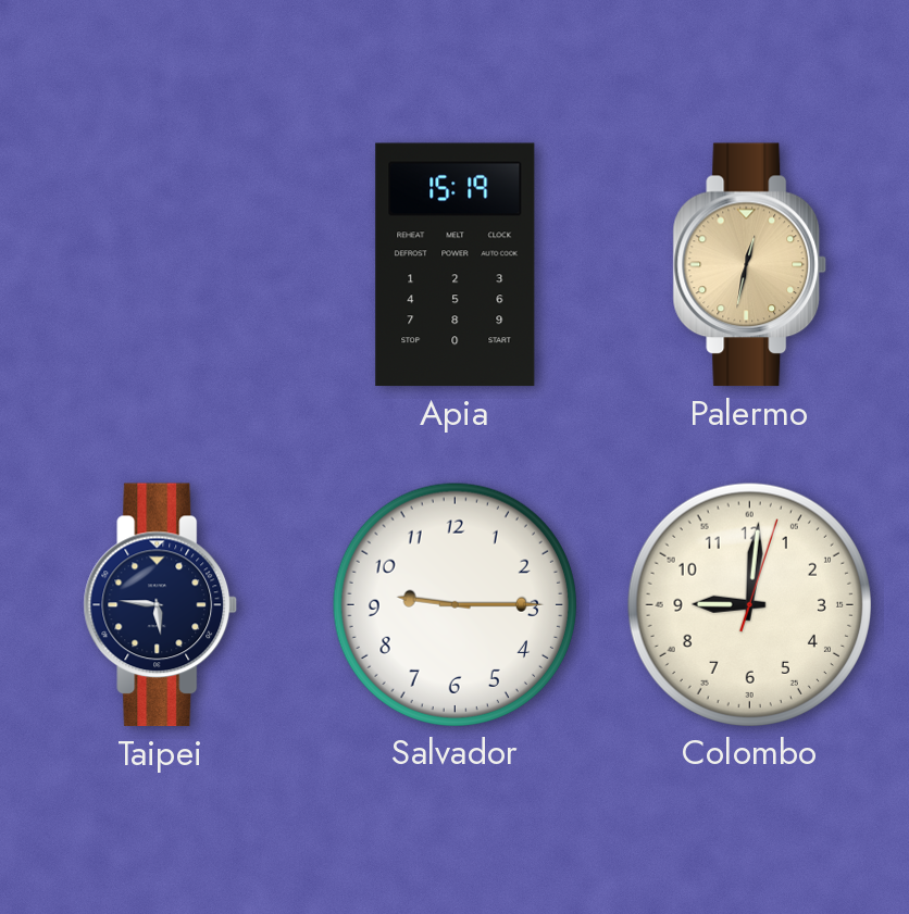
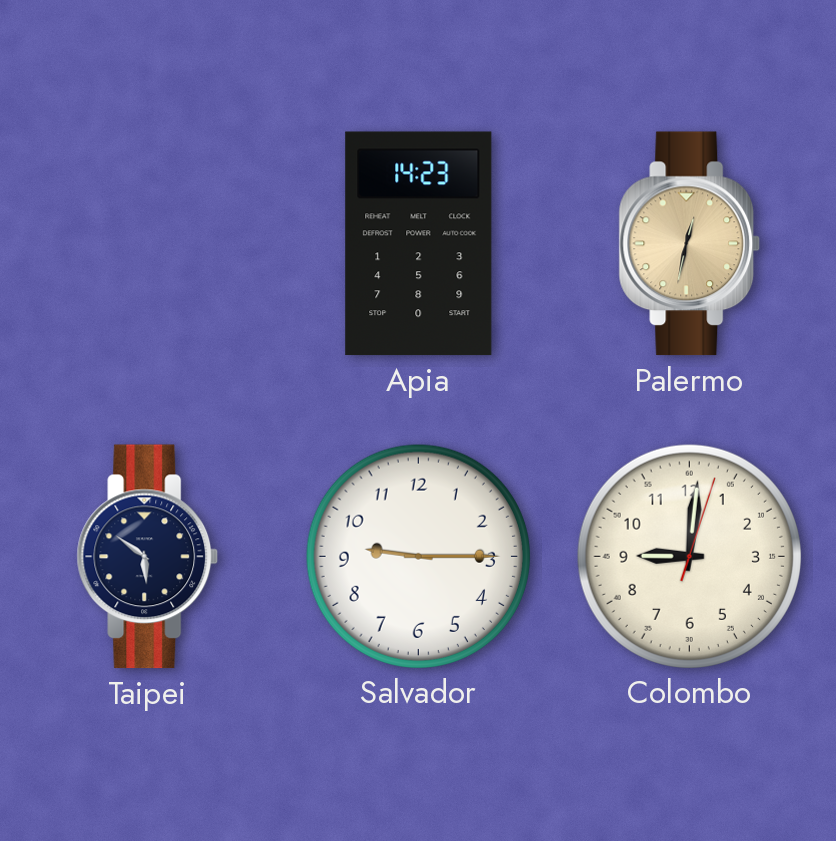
Apia: 15:19 -> 14:23
Taipei: 5:46 -> 5:51
